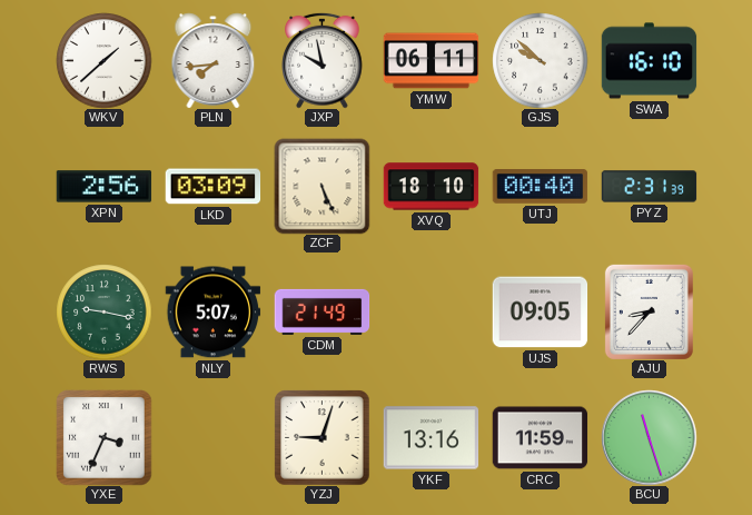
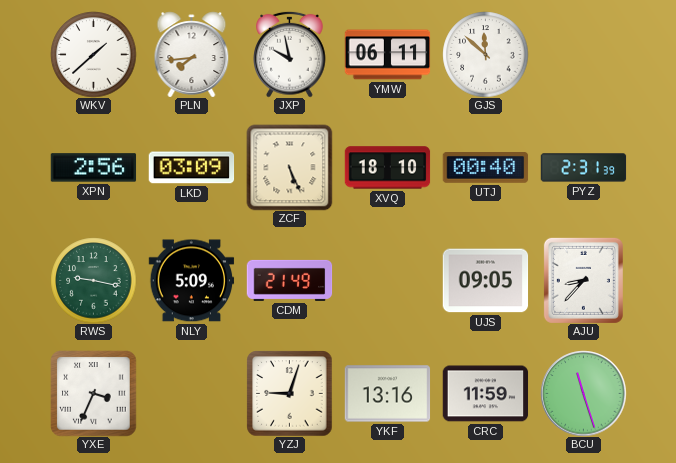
GJS: 9:52 -> 11:52
SWA: 16:10 -> none
NLY: 5:07 -> 5:09
